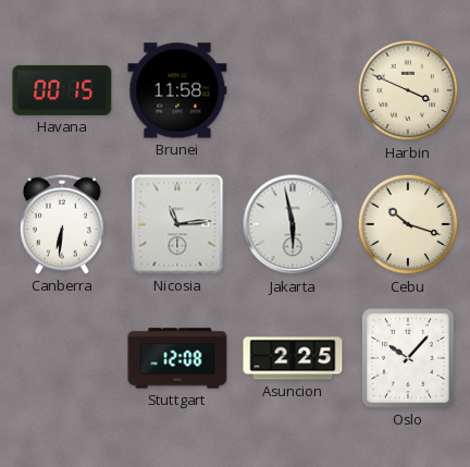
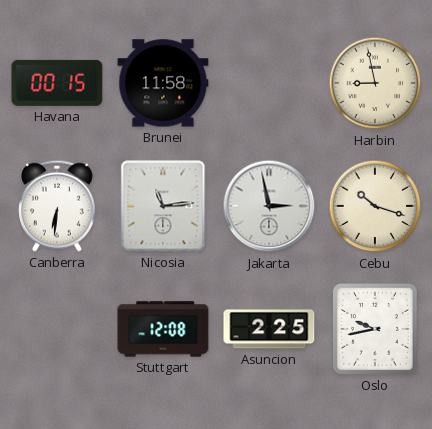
Harbin: 3:49 -> 8:58
Jakarta: 5:58 -> 2:58
Oslo: 10:07 -> 9:43
